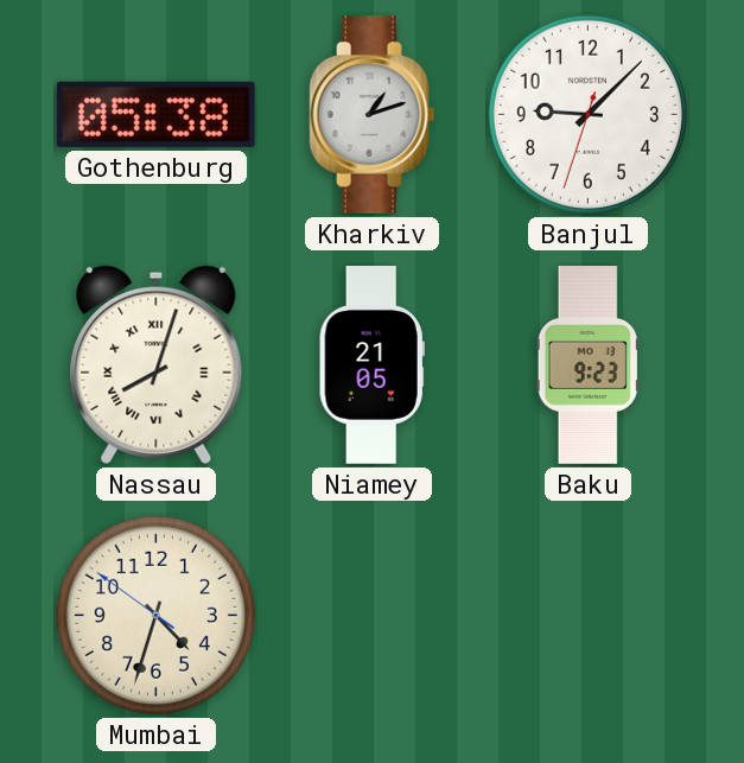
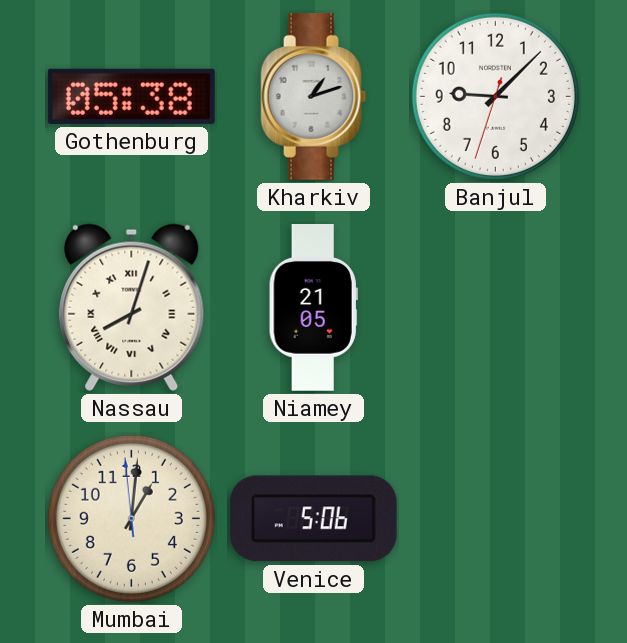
Baku: 9:23 -> none
Mumbai: 4:32 -> 1:00
Venice: none -> 5:06
